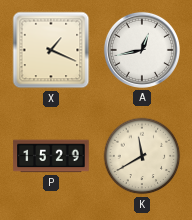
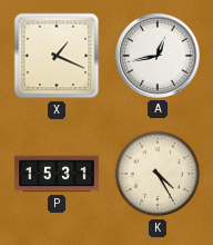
P: 15:29 -> 15:31
K: 11:40 -> 4:25
